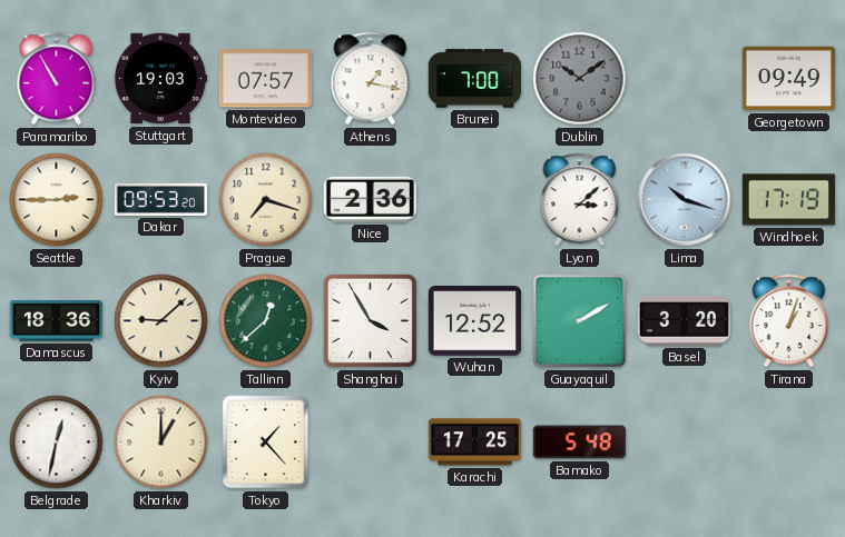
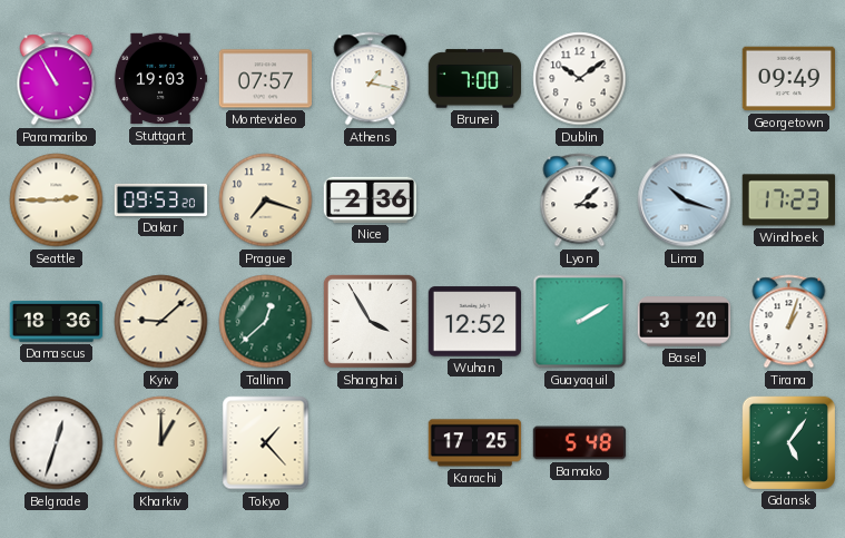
Dublin dial: grey -> white
Windhoek: 17:19 -> 17:23
Belgrade: 12:32 -> 12:33
Gdansk: none -> 5:06
